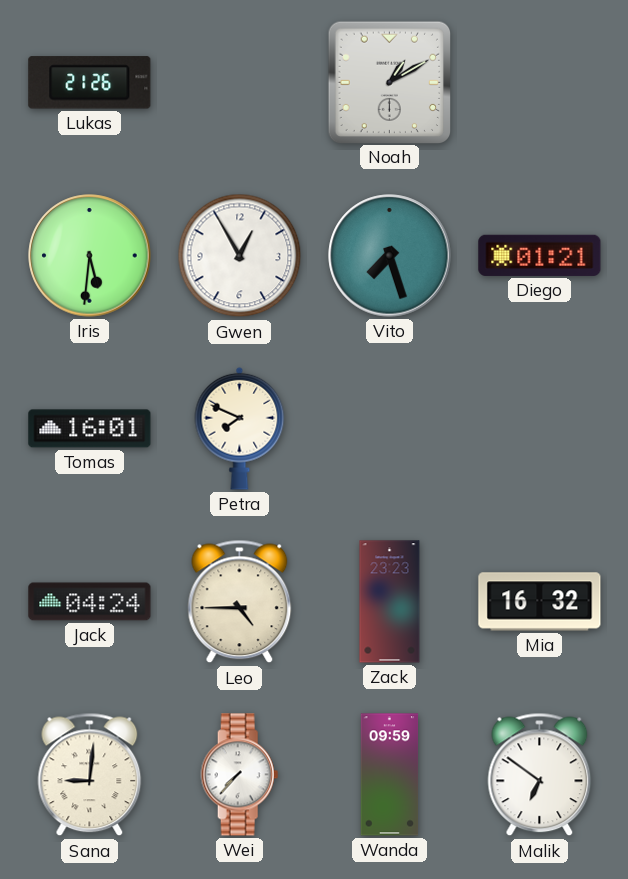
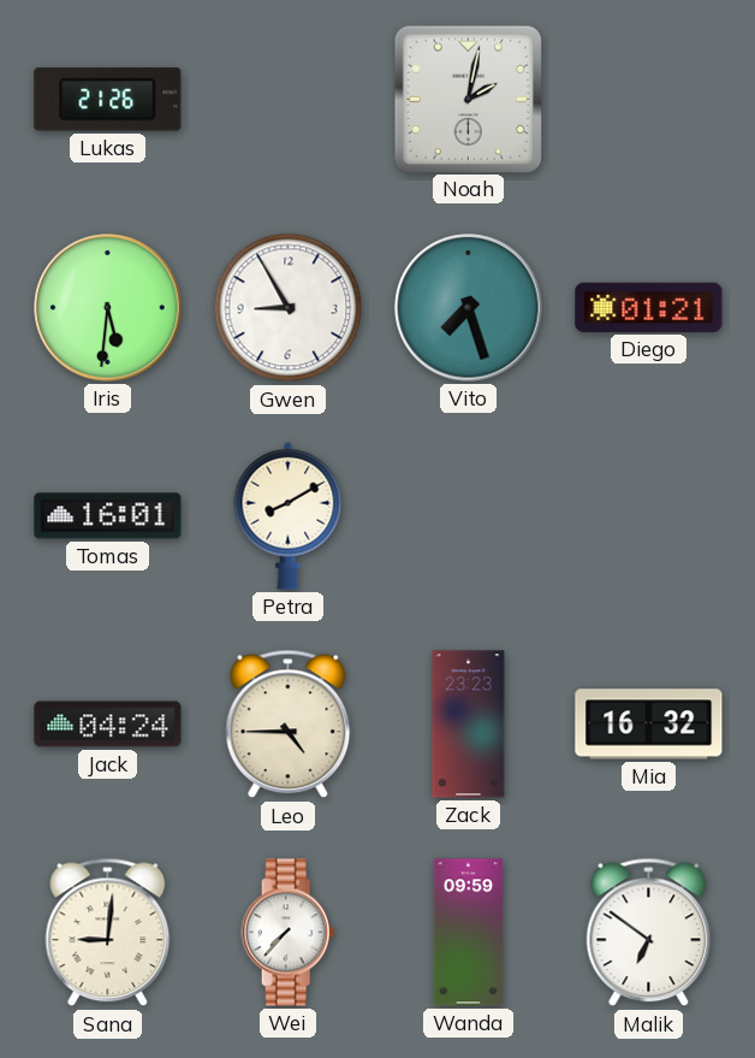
Noah: 1:10 -> 2:02
Gwen: 12:55 -> 8:55
Petra: 7:49 -> 8:10
